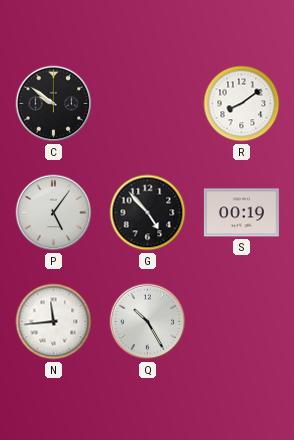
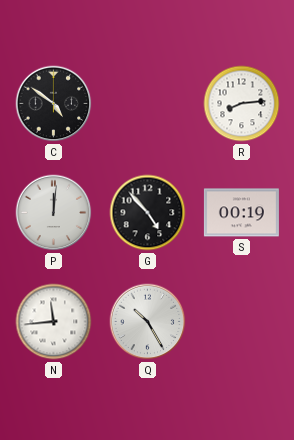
C: 9:51 -> 4:51
R: 8:09 -> 8:14
P: 5:06 -> 12:01
